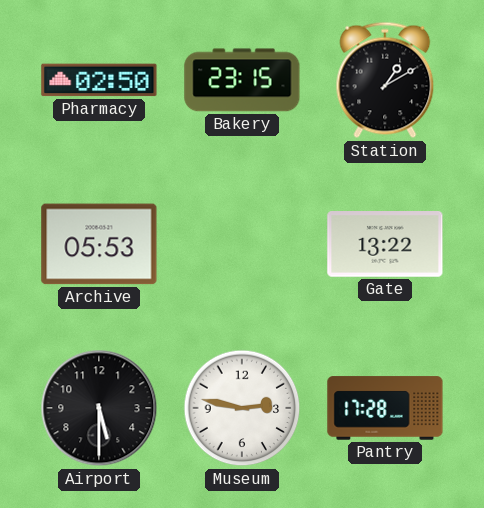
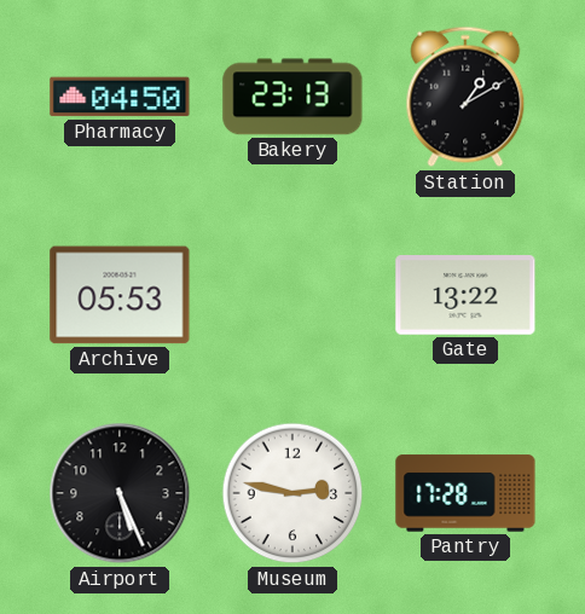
Pharmacy: 02:50 -> 04:50
Bakery: 23:15 -> 23:13
Airport: 5:30 -> 5:26
